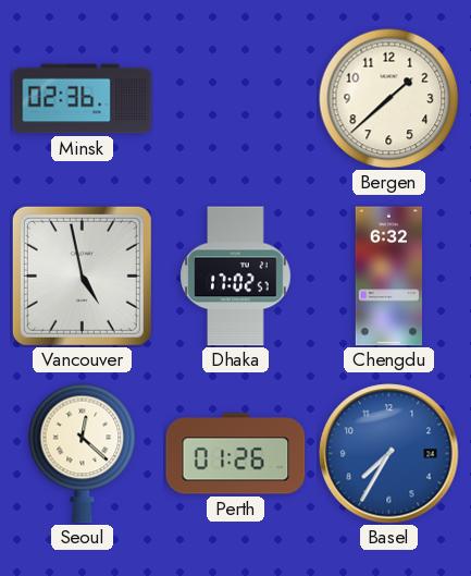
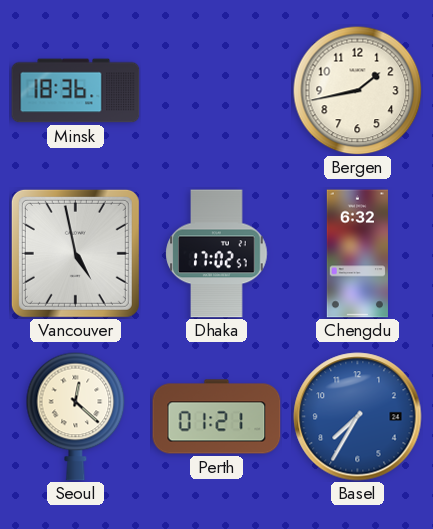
Minsk: 02:36 -> 18:36
Bergen: 1:38 -> 1:43
Perth: 01:26 -> 01:21
